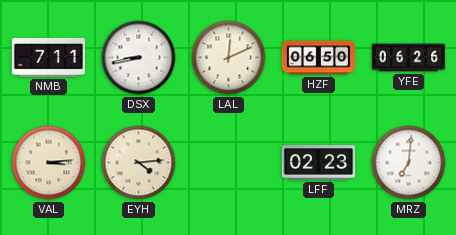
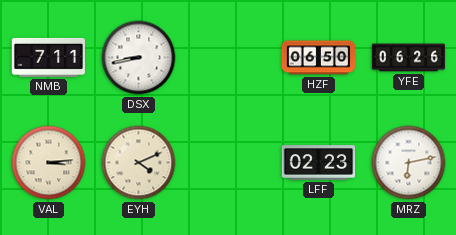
LAL: 12:11 -> none
EYH: 4:14 -> 4:11
MRZ: 7:01 -> 6:13
